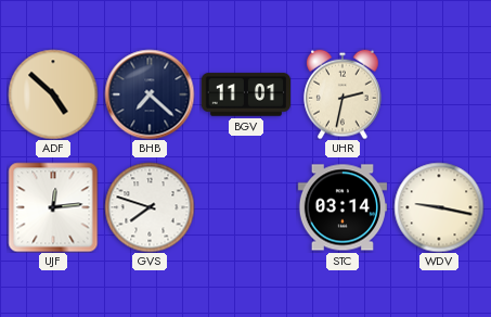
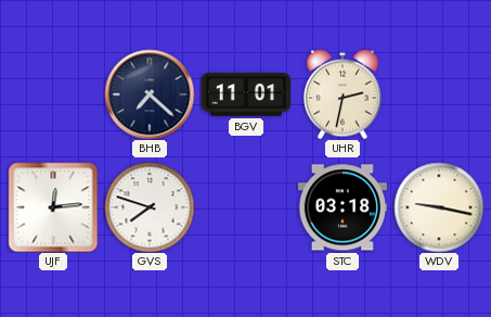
ADF: 4:52 -> none
STC: 03:14 -> 03:18
